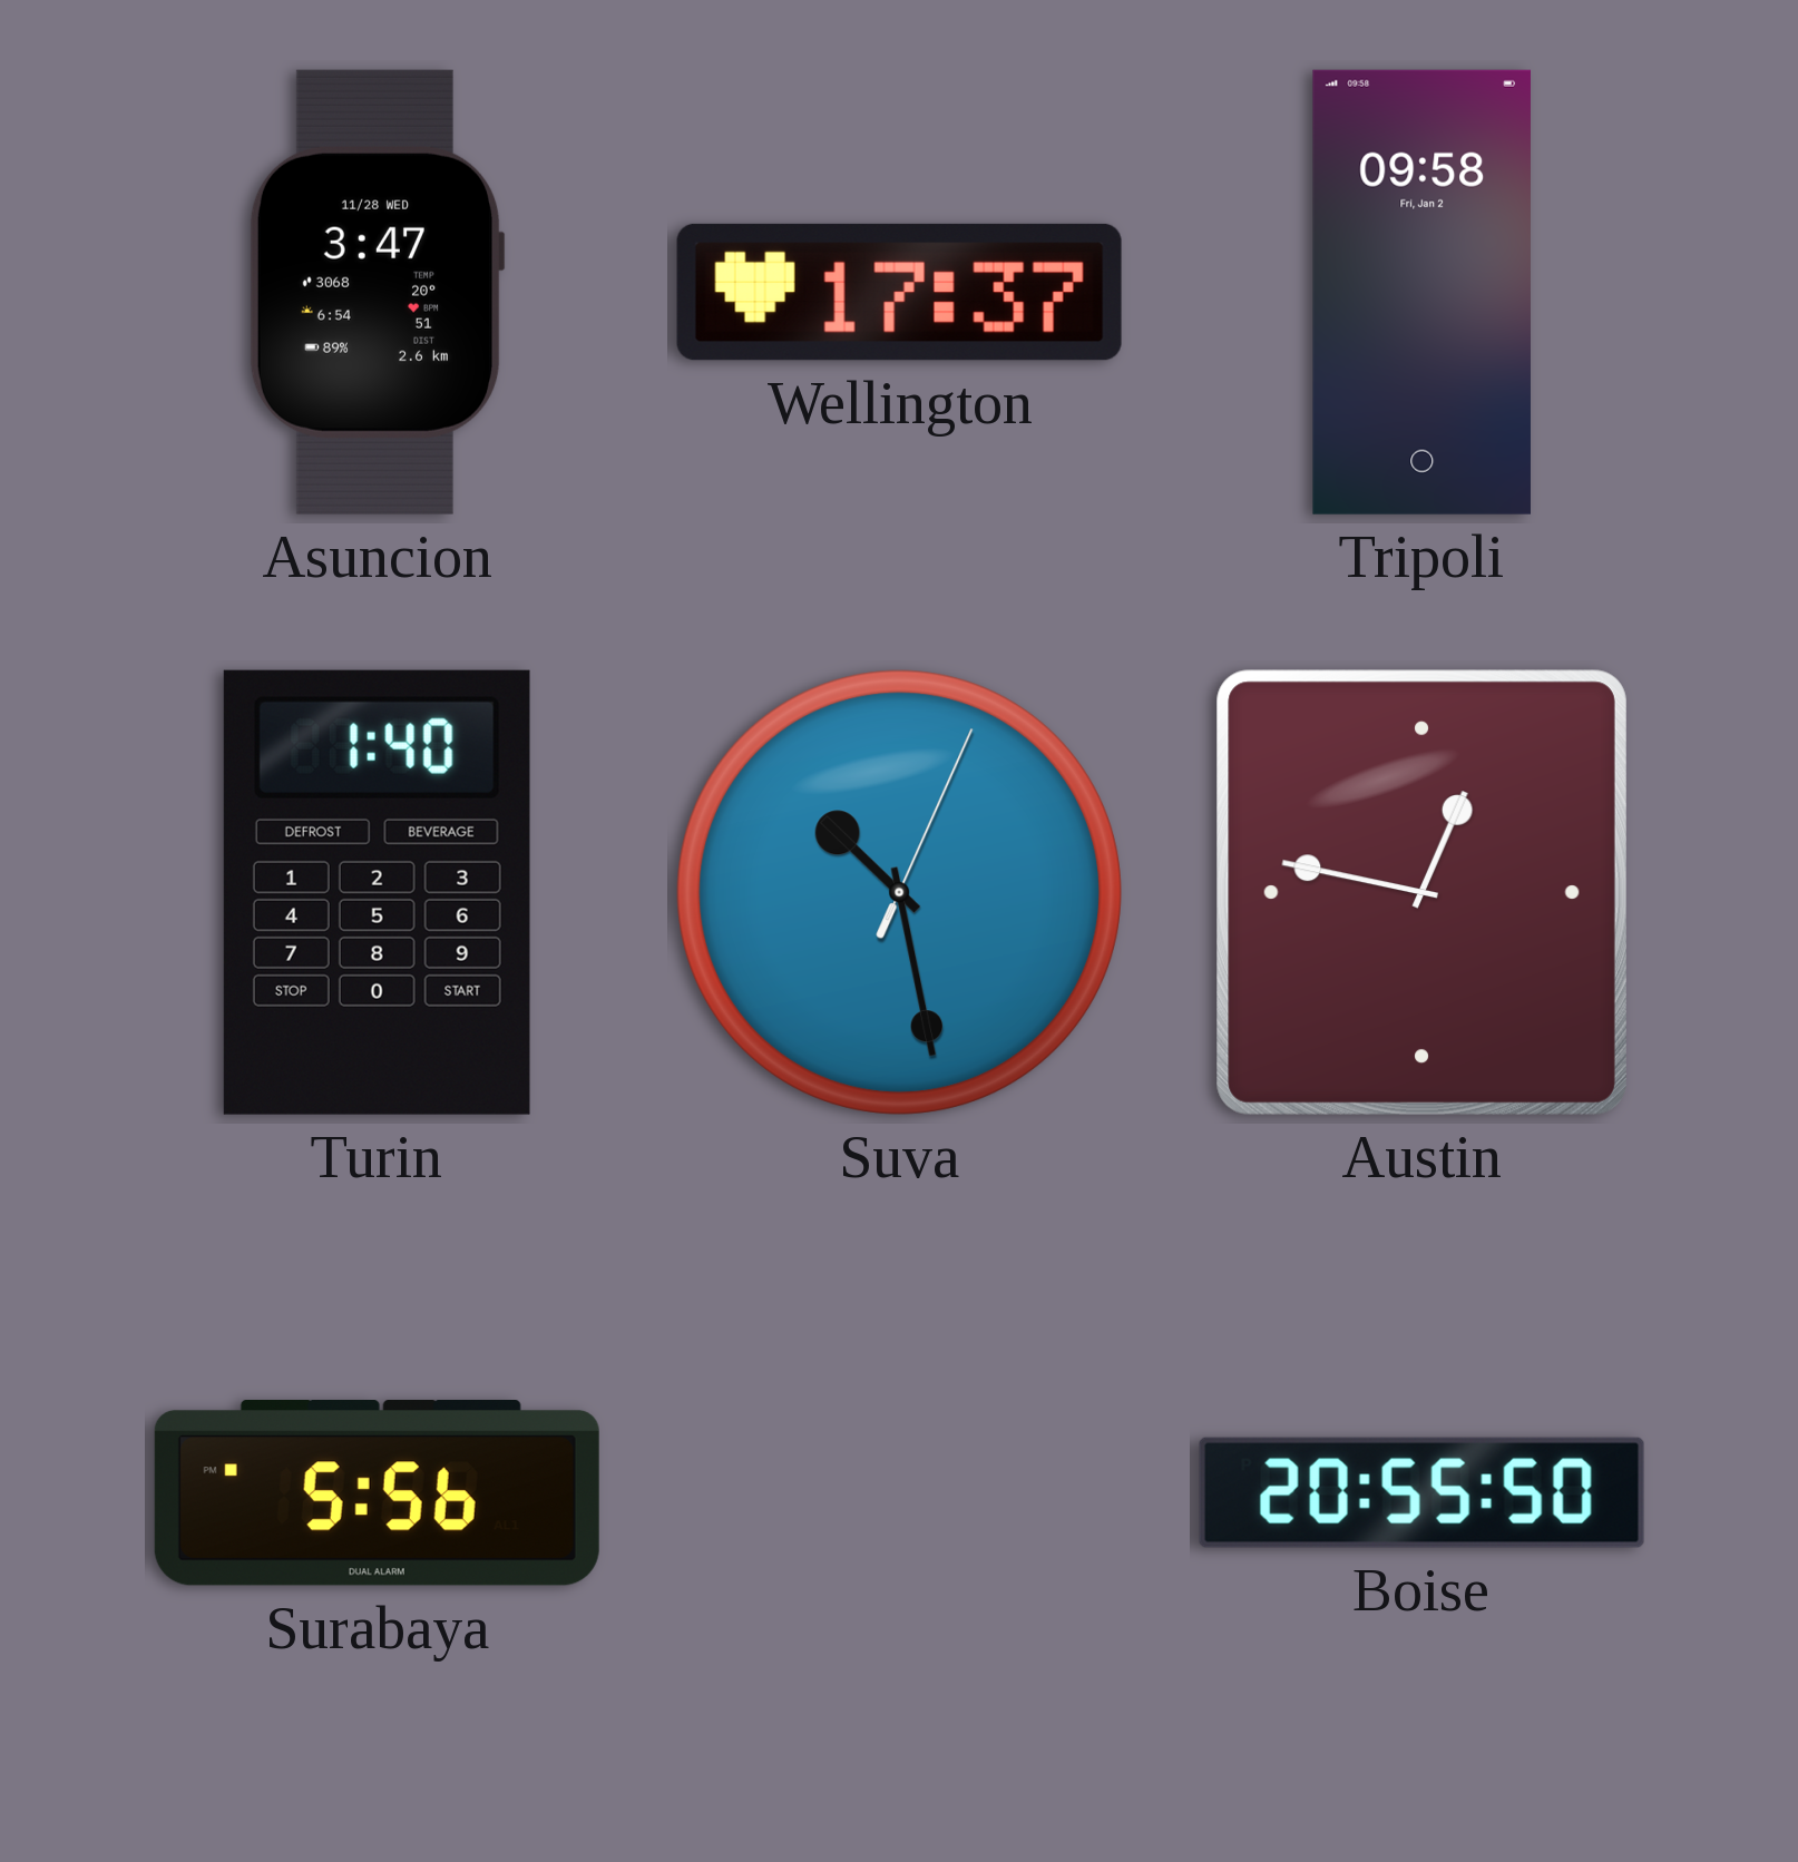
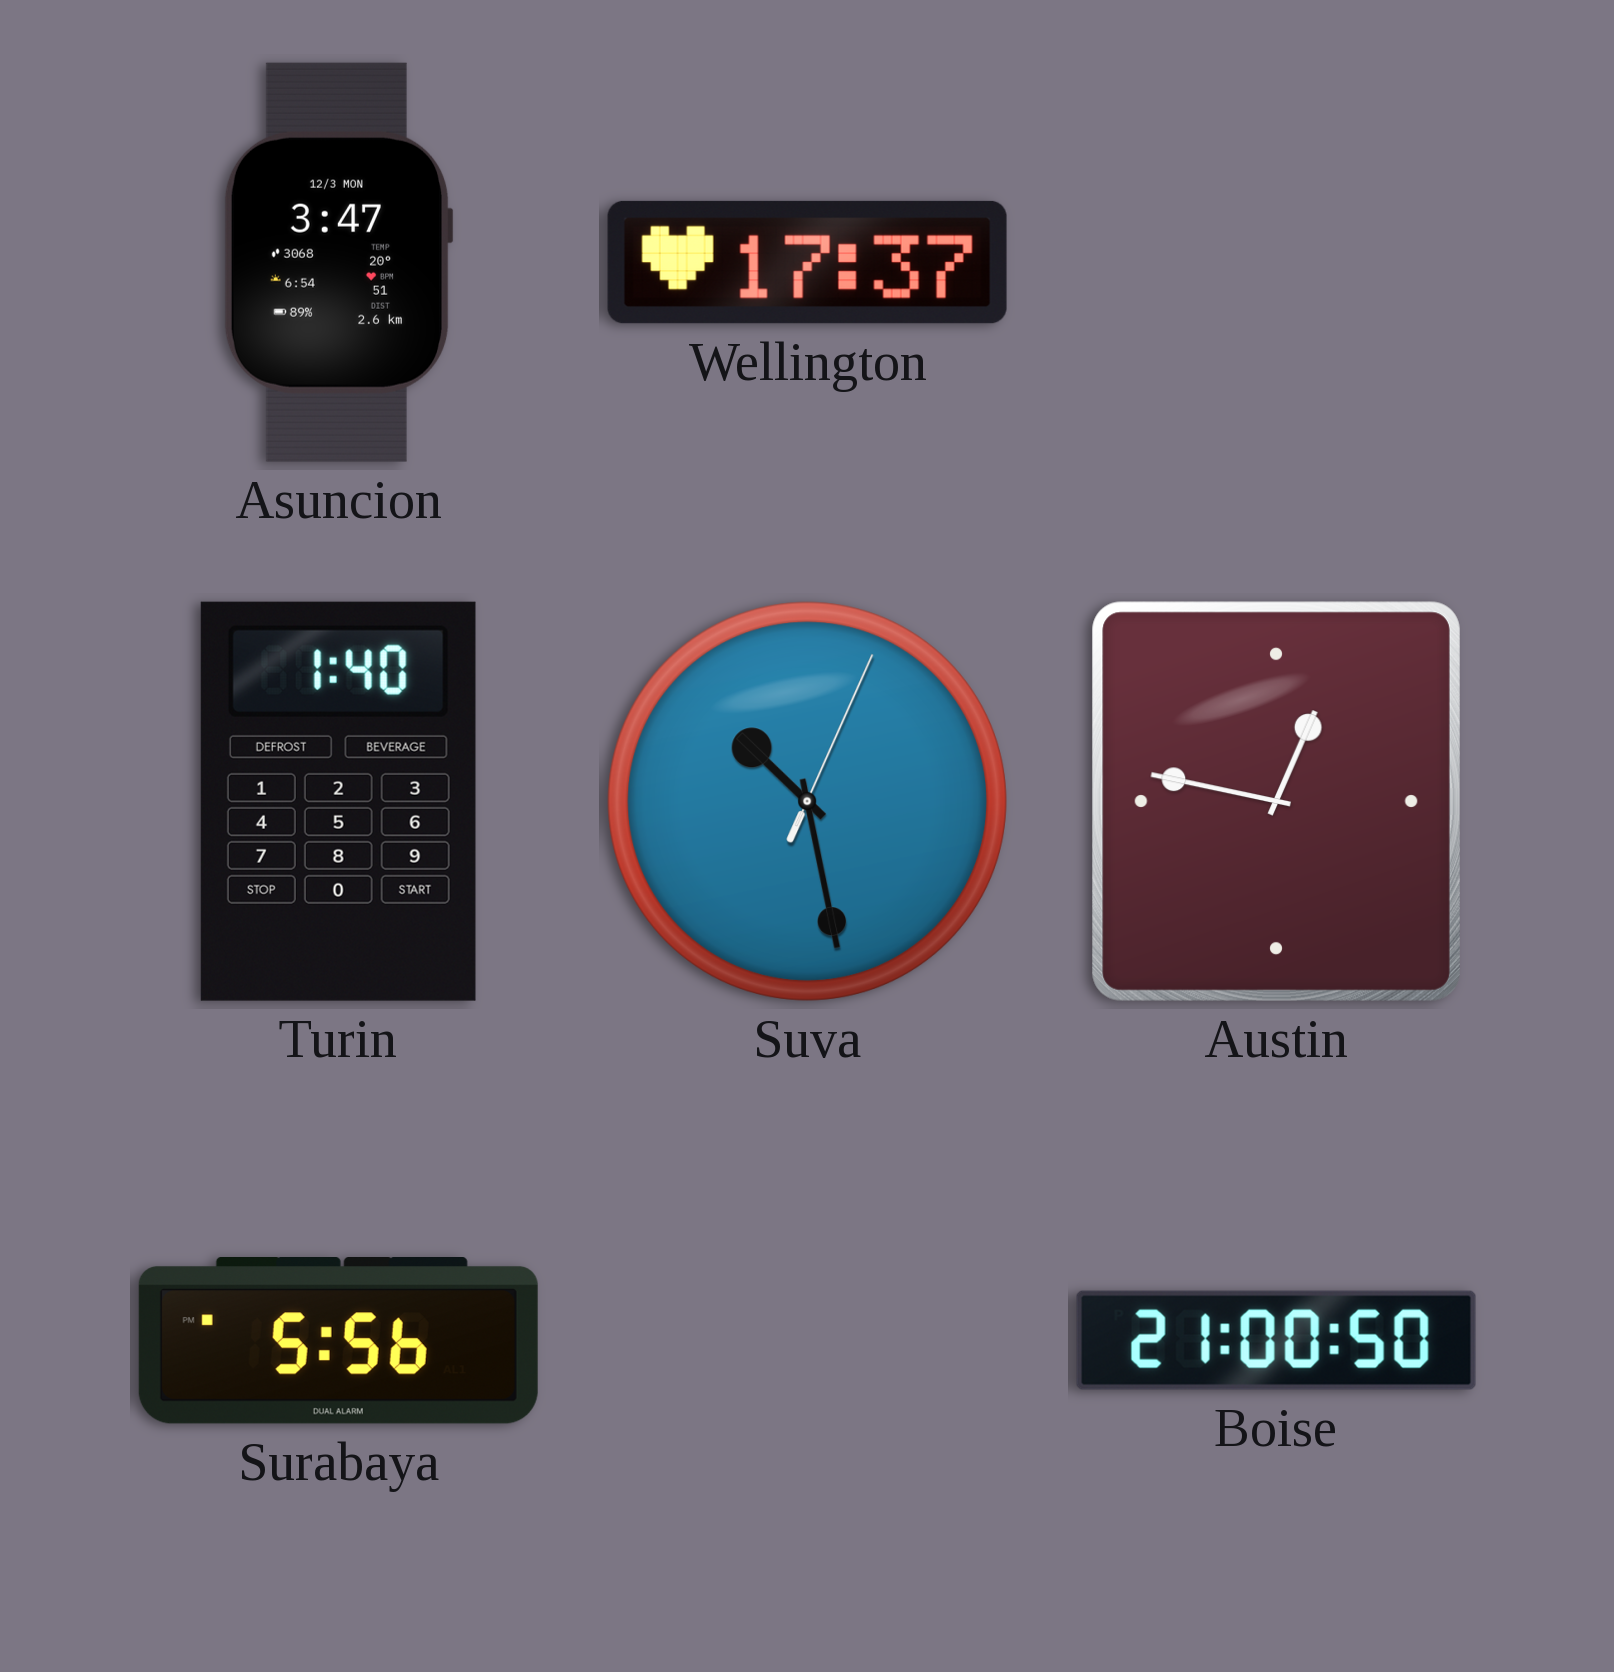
Asuncion date: 11/28 WED -> 12/3 MON
Tripoli: 09:58 -> none
Boise: 20:55 -> 21:00
